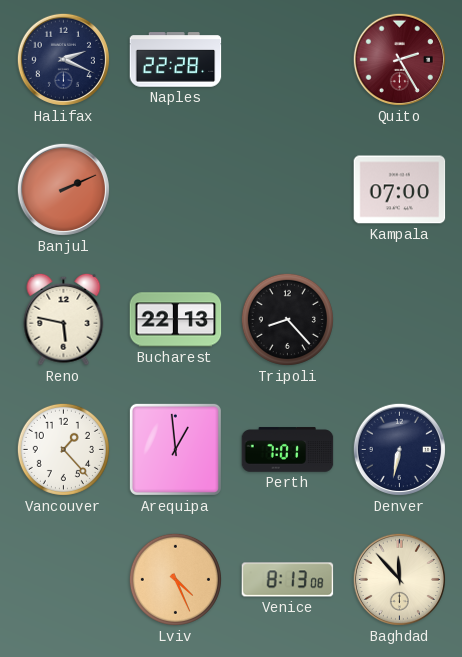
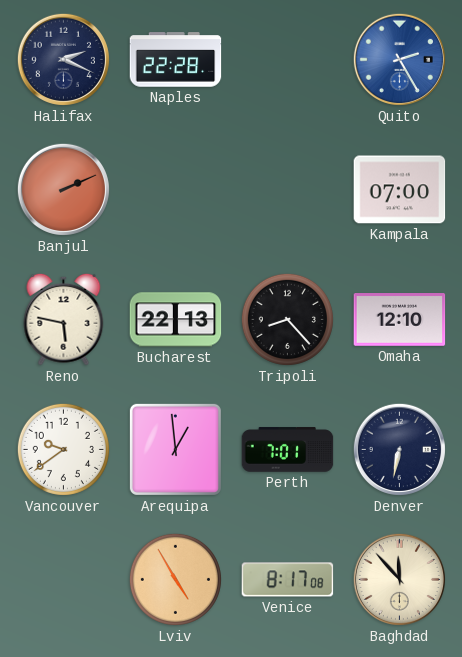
Quito dial: burgundy -> blue
Omaha: none -> 12:10
Vancouver: 1:23 -> 9:39
Lviv: 4:26 -> 4:55
Venice: 8:13 -> 8:17
